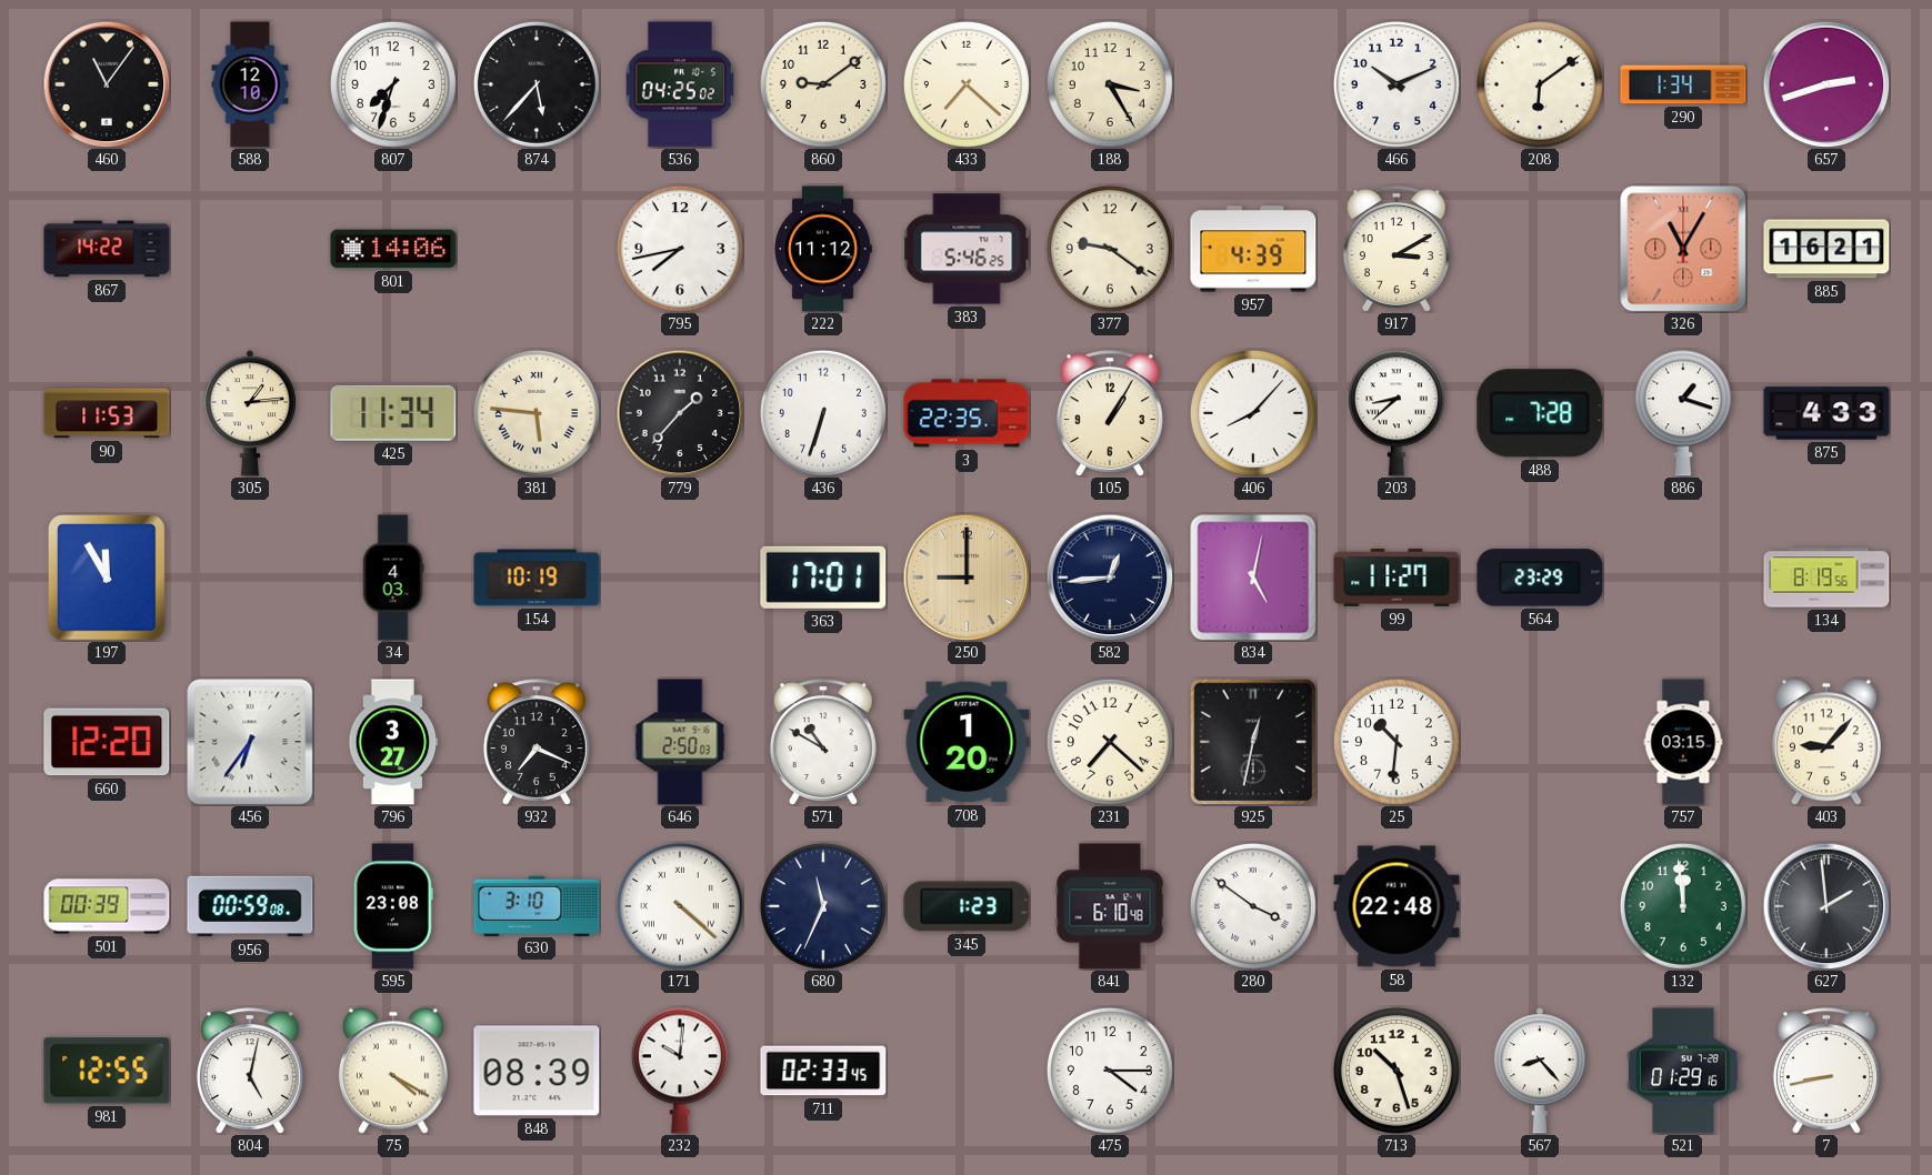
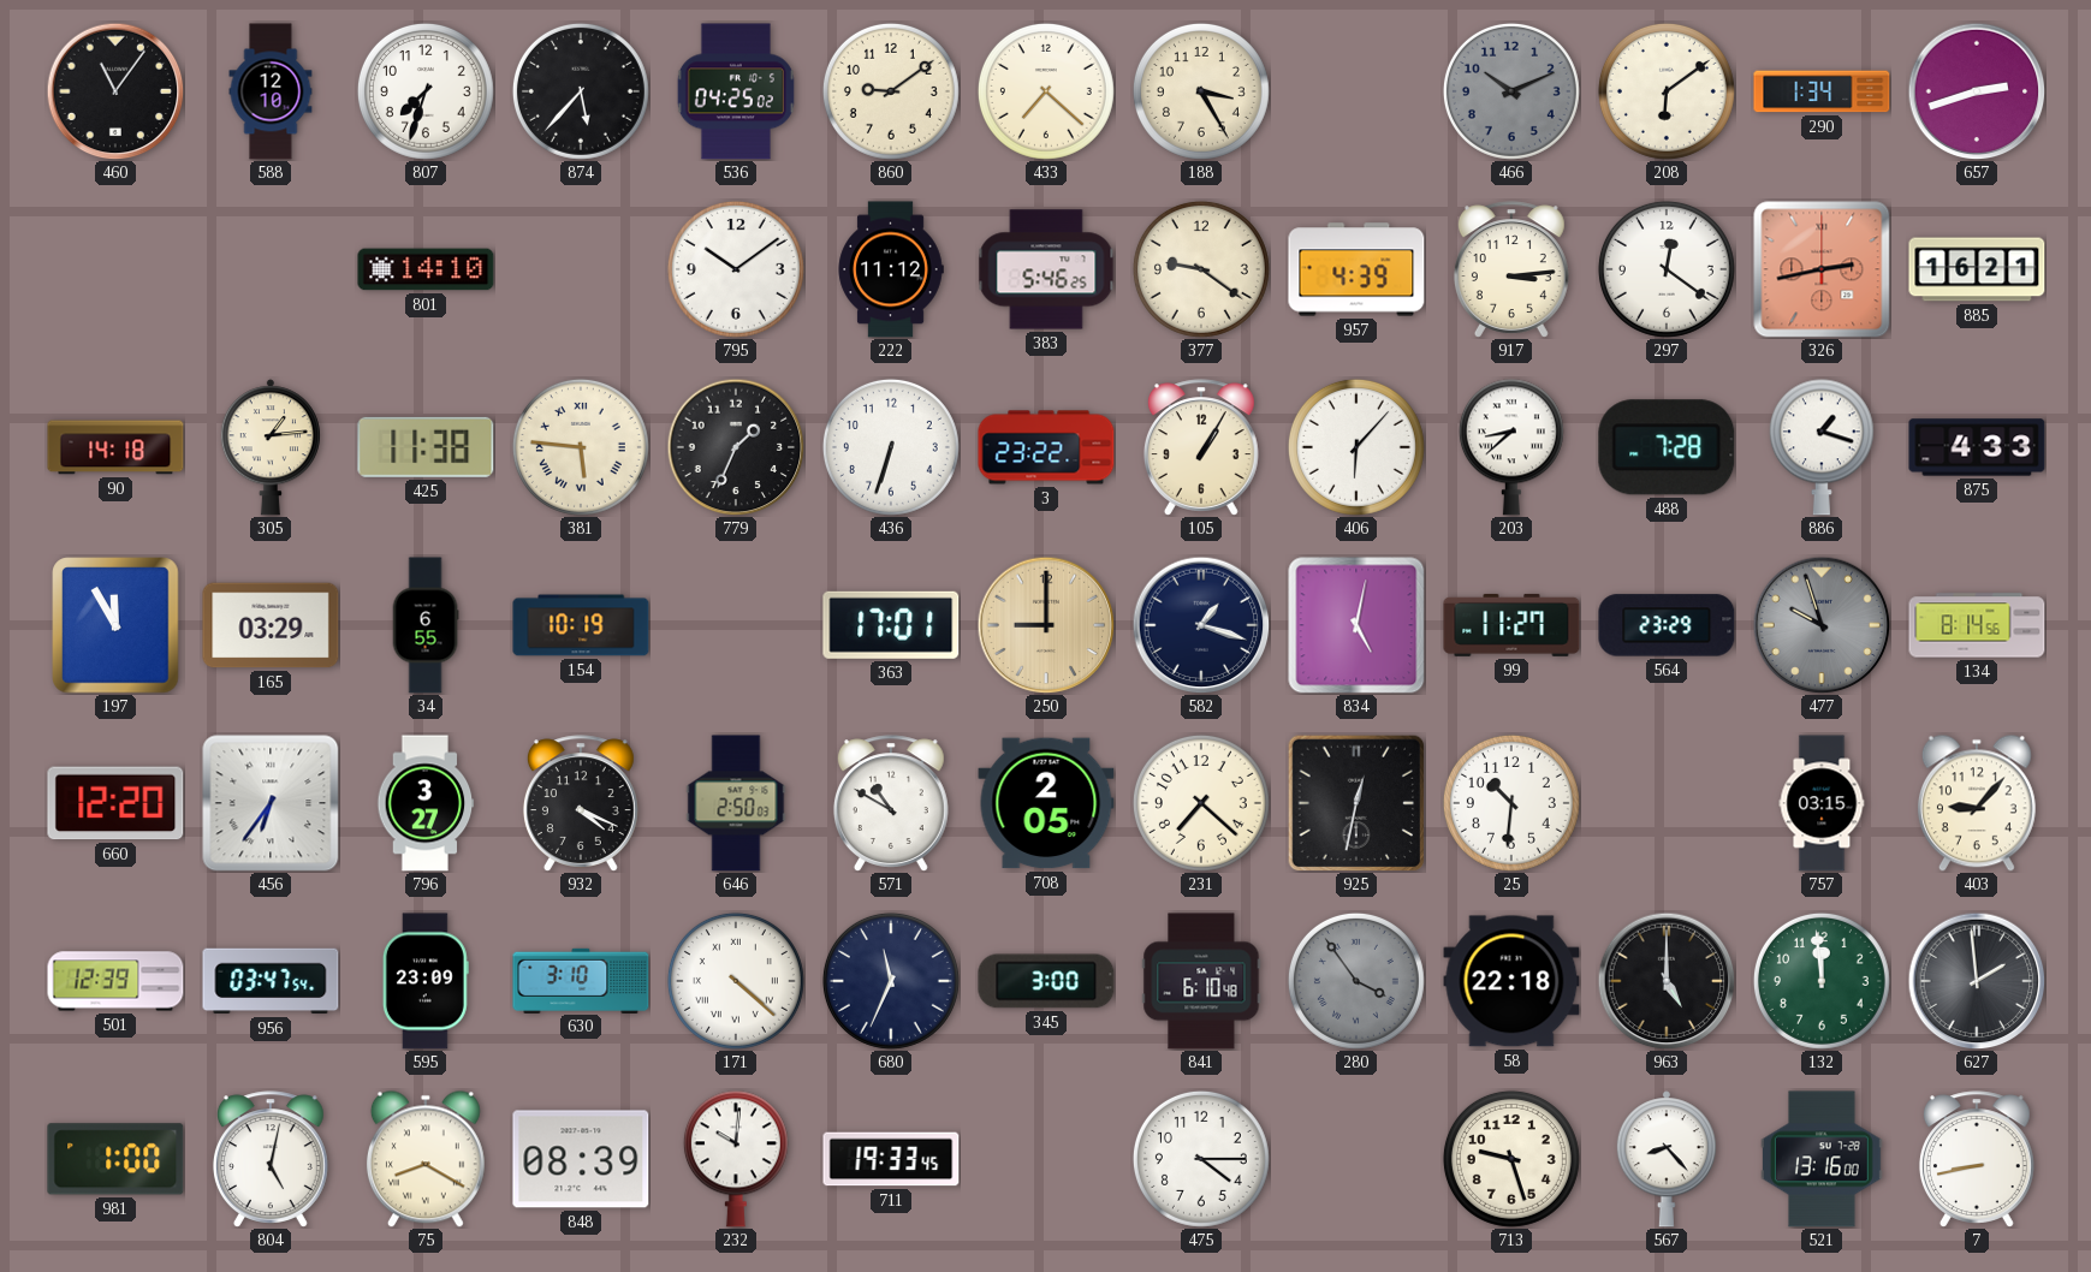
466 dial: white -> grey
867: 14:22 -> none
801: 14:06 -> 14:10
795: 7:43 -> 10:09
917: 3:10 -> 3:14
297: none -> 12:21
326: 11:05 -> 2:43
90: 11:53 -> 14:18
425: 11:34 -> 11:38
779: 1:37 -> 1:34
3: 22:35 -> 23:22
406: 8:07 -> 6:07
165: none -> 03:29
34: 4:03 -> 6:55
582: 12:44 -> 1:18
477: none -> 9:57
134: 8:19 -> 8:14
932: 7:19 -> 4:19
708: 1:20 -> 2:05
501: 00:39 -> 12:39
956: 00:59 -> 03:47
595: 23:08 -> 23:09
345: 1:23 -> 3:00
280: 3:51 -> 3:54
280 dial: white -> grey
58: 22:48 -> 22:18
963: none -> 5:00
981: 12:55 -> 1:00
75: 4:20 -> 8:20
711: 02:33 -> 19:33
713: 10:27 -> 9:27
521: 01:29 -> 13:16
